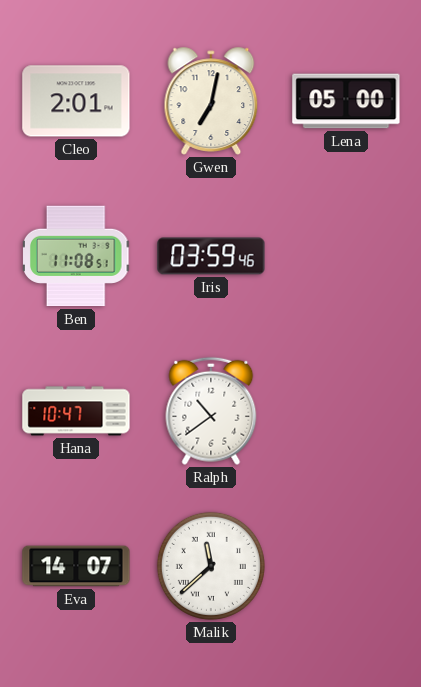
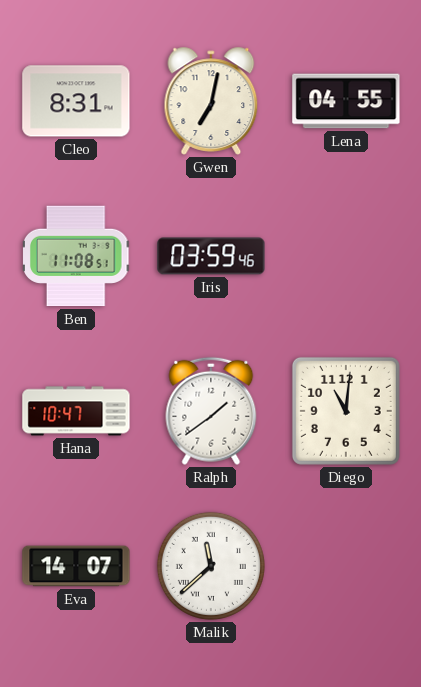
Cleo: 2:01 -> 8:31
Lena: 05:00 -> 04:55
Ralph: 10:39 -> 1:39
Diego: none -> 11:01
